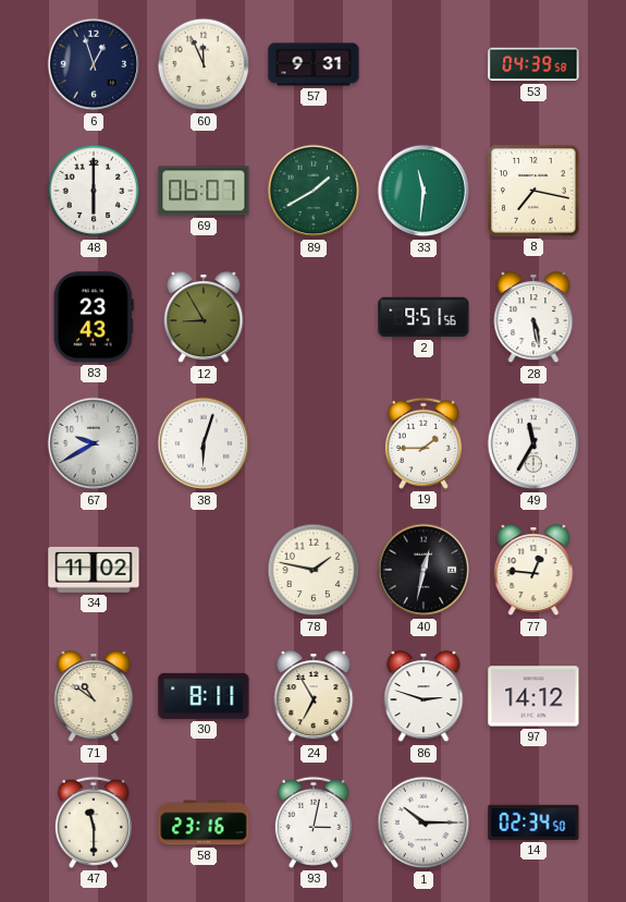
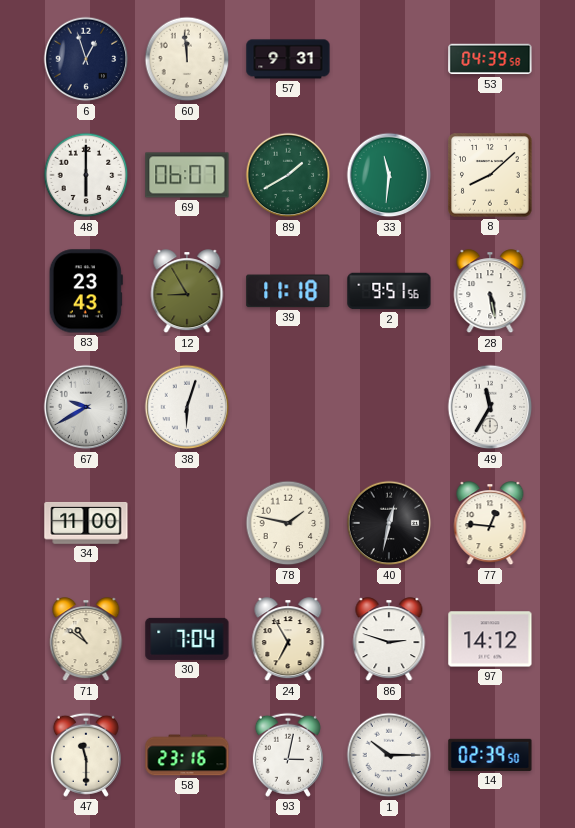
60: 11:56 -> 11:59
8: 7:17 -> 8:08
39: none -> 11:18
19: 1:45 -> none
34: 11:02 -> 11:00
30: 8:11 -> 7:04
14: 02:34 -> 02:39
